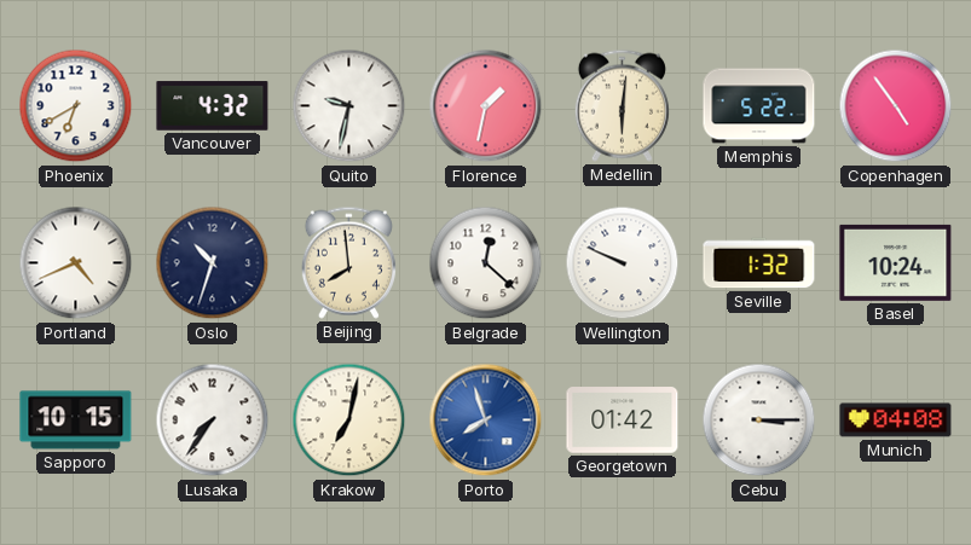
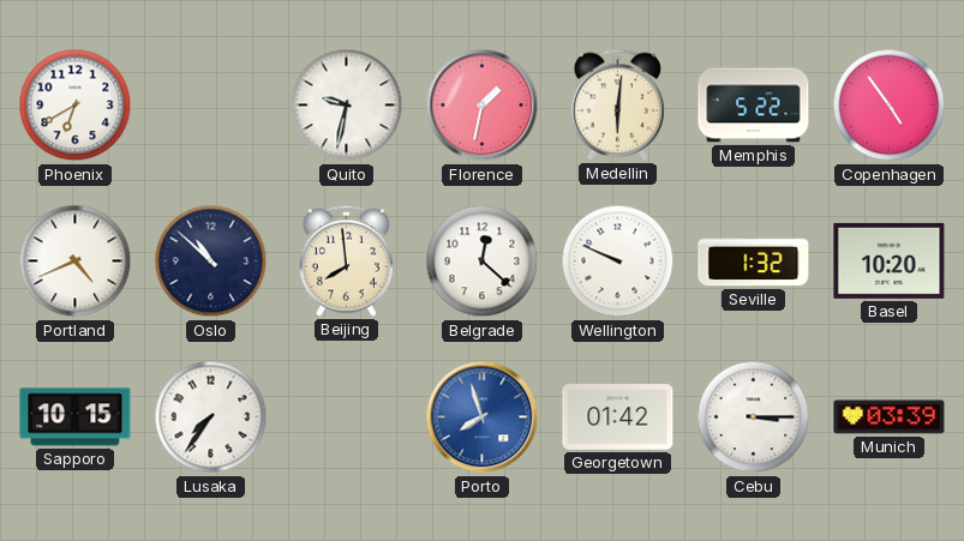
Vancouver: 4:32 -> none
Oslo: 10:33 -> 10:52
Basel: 10:24 -> 10:20
Krakow: 7:02 -> none
Munich: 04:08 -> 03:39
